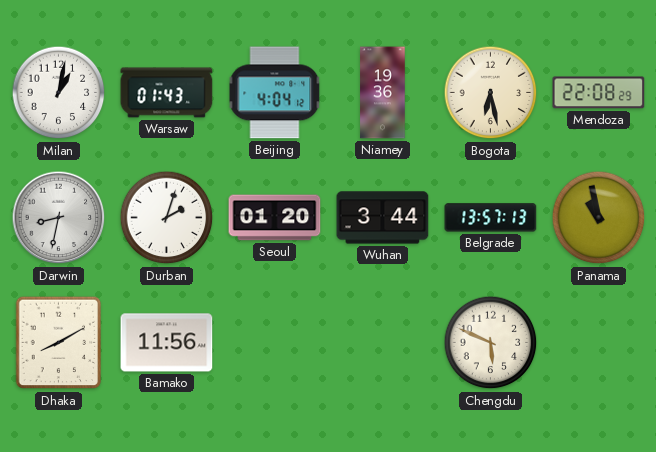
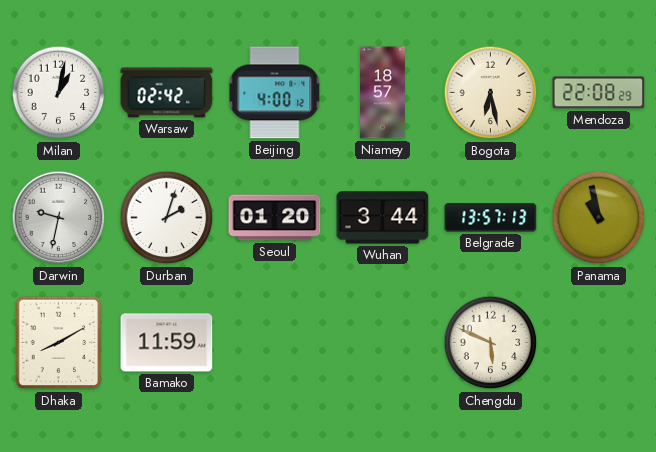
Warsaw: 01:43 -> 02:42
Beijing: 4:04 -> 4:00
Niamey: 19:36 -> 18:57
Darwin: 8:32 -> 9:32
Bamako: 11:56 -> 11:59
